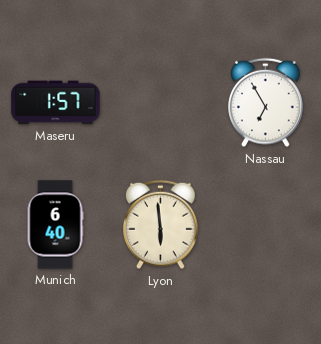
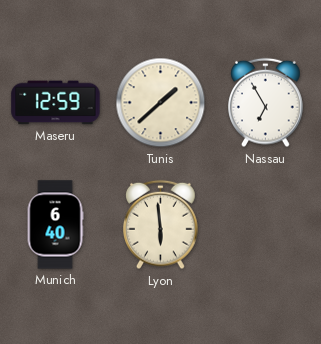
Maseru: 1:57 -> 12:59
Tunis: none -> 1:38
